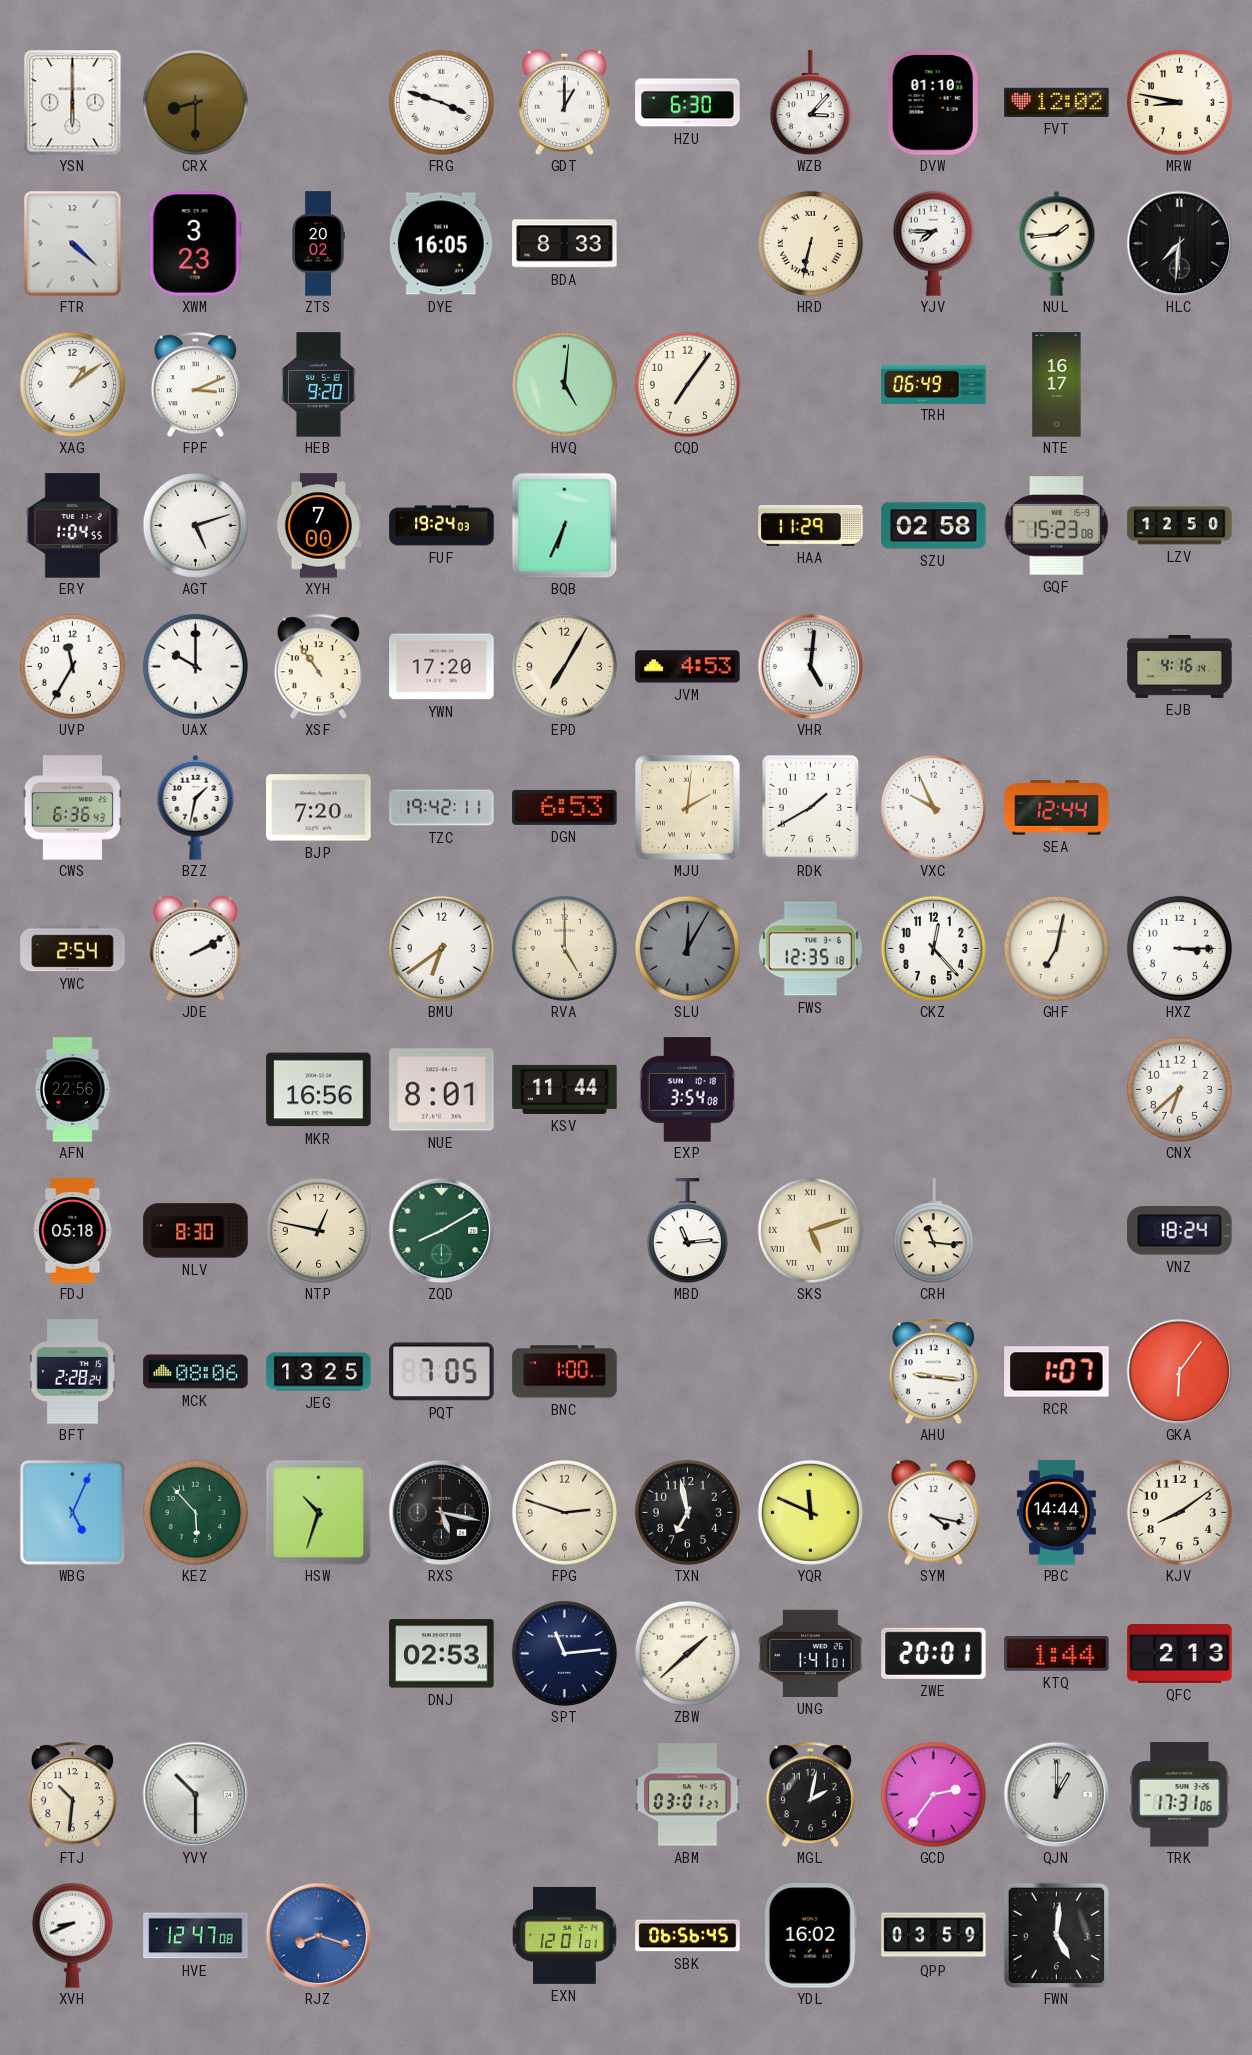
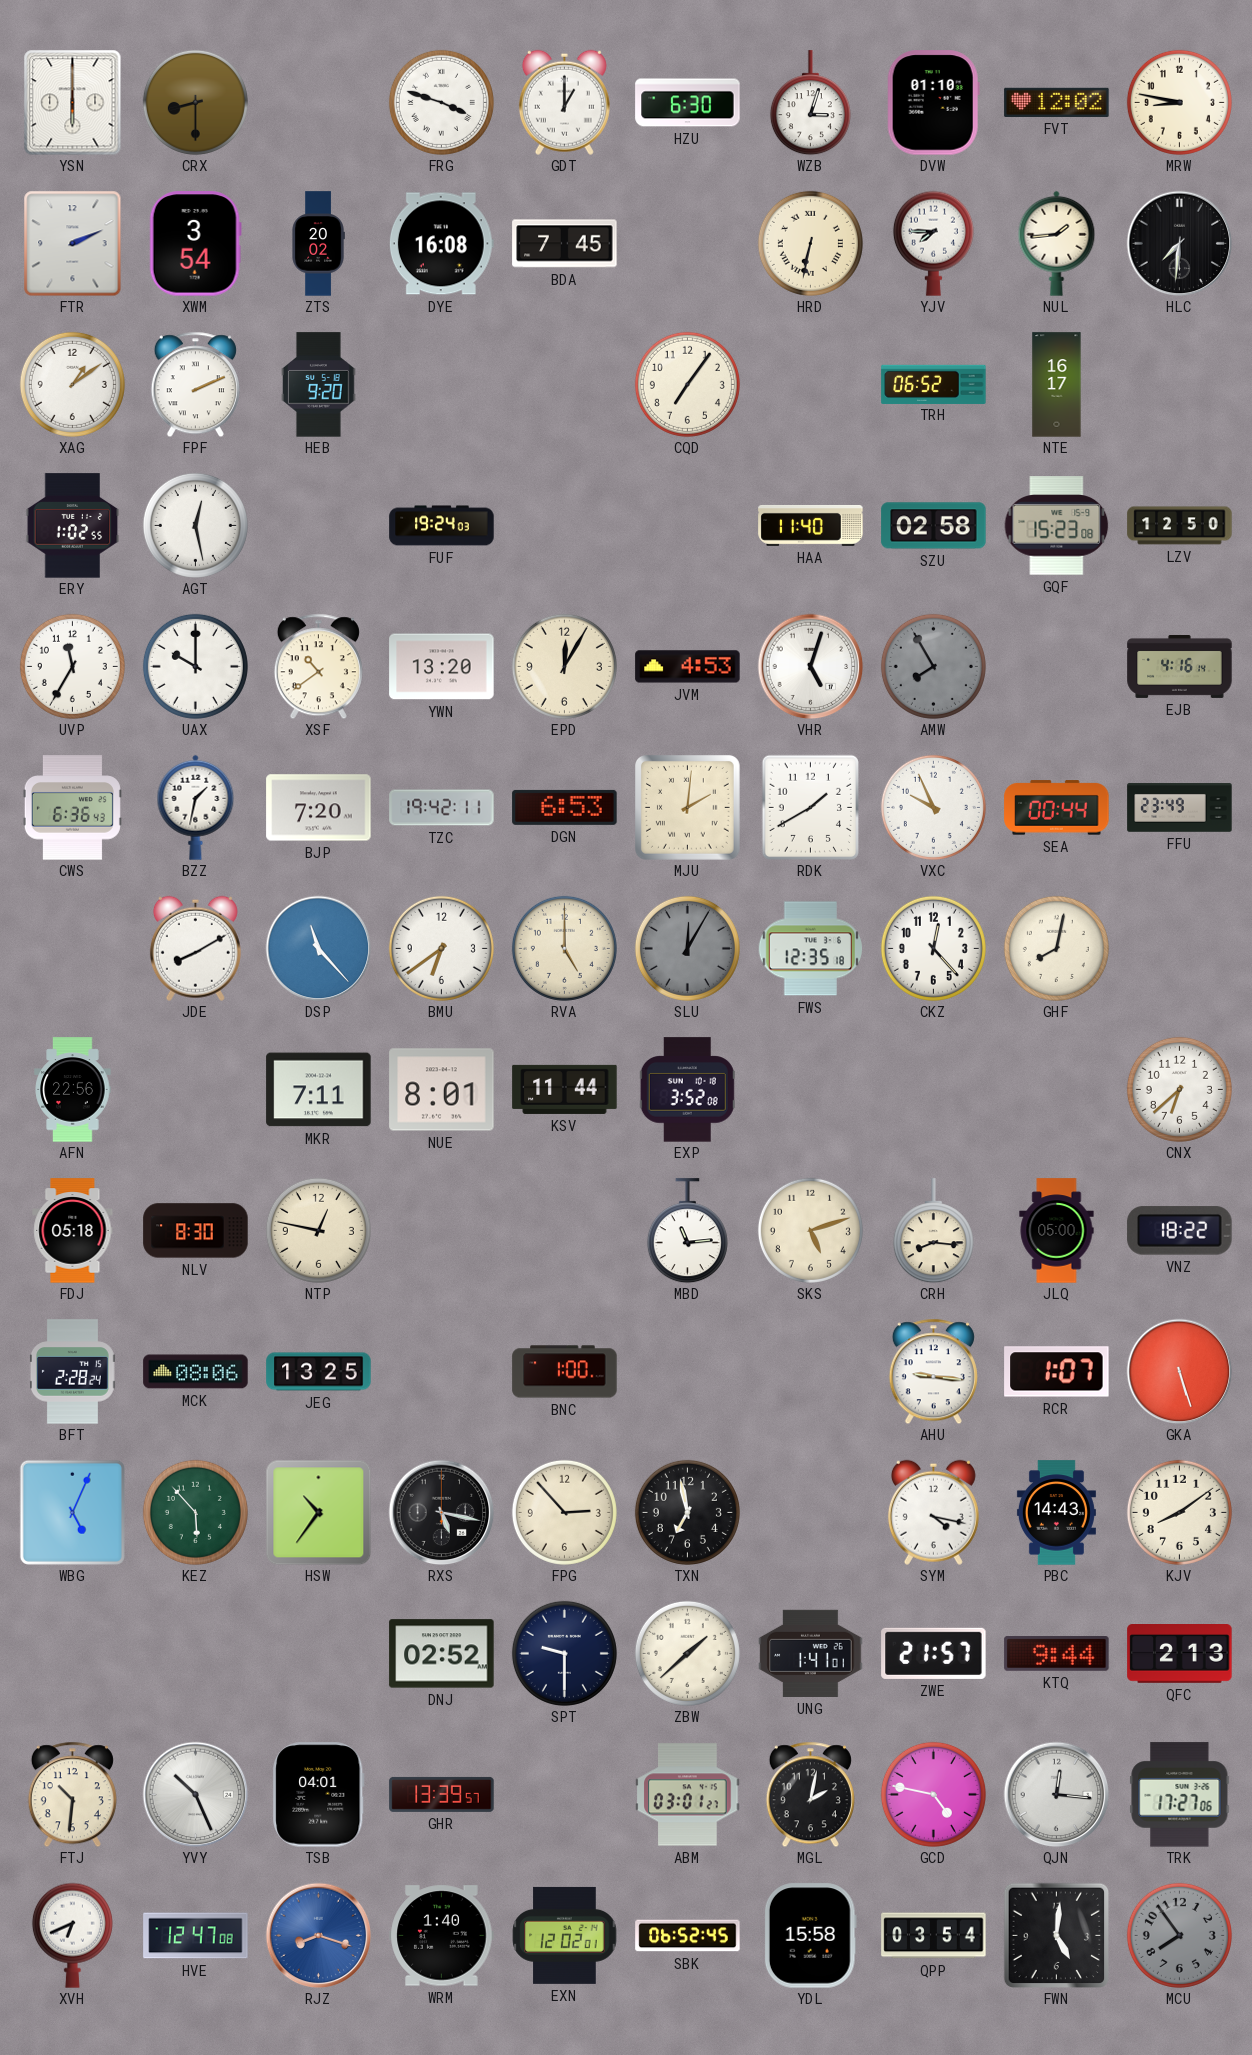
WZB: 3:07 -> 3:03
FTR: 4:22 -> 2:11
XWM: 3:23 -> 3:54
DYE: 16:05 -> 16:08
BDA: 8:33 -> 7:45
FPF: 3:11 -> 2:11
HVQ: 5:01 -> none
TRH: 06:49 -> 06:52
ERY: 1:04 -> 1:02
AGT: 5:12 -> 12:28
XYH: 7:00 -> none
BQB: 6:34 -> none
HAA: 11:29 -> 11:40
XSF: 10:54 -> 10:39
YWN: 17:20 -> 13:20
EPD: 7:05 -> 12:05
VHR: 5:01 -> 5:03
AMW: none -> 7:55
SEA: 12:44 -> 00:44
FFU: none -> 23:49
YWC: 2:54 -> none
JDE: 2:10 -> 8:10
DSP: none -> 11:23
GHF: 7:02 -> 8:02
HXZ: 3:15 -> none
MKR: 16:56 -> 7:11
EXP: 3:54 -> 3:52
ZQD: 8:10 -> none
SKS numerals: Roman -> Arabic
CRH: 11:16 -> 8:16
JLQ: none -> 05:00
VNZ: 18:24 -> 18:22
PQT: 7:05 -> none
GKA: 6:06 -> 5:27
HSW: 10:33 -> 10:36
FPG: 2:48 -> 2:53
YQR: 11:49 -> none
PBC: 14:44 -> 14:43
DNJ: 02:53 -> 02:52
SPT: 11:14 -> 9:30
ZWE: 20:01 -> 21:57
KTQ: 1:44 -> 9:44
YVY: 10:30 -> 10:26
TSB: none -> 04:01
GHR: none -> 13:39
GCD: 2:36 -> 4:47
QJN: 1:00 -> 12:16
TRK: 17:31 -> 17:27
XVH: 8:41 -> 6:41
WRM: none -> 1:40
EXN: 12:01 -> 12:02
SBK: 06:56 -> 06:52
YDL: 16:02 -> 15:58
QPP: 03:59 -> 03:54
MCU: none -> 7:54
